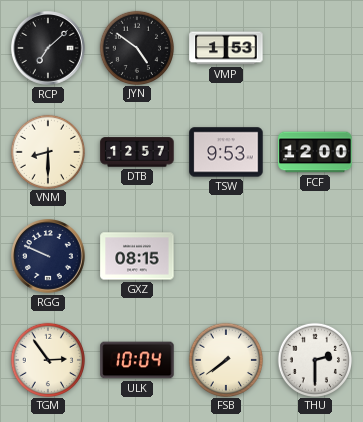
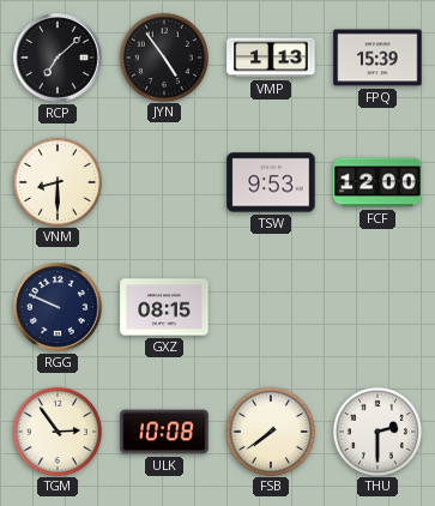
JYN: 4:51 -> 4:54
VMP: 1:53 -> 1:13
FPQ: none -> 15:39
DTB: 12:57 -> none
ULK: 10:04 -> 10:08
